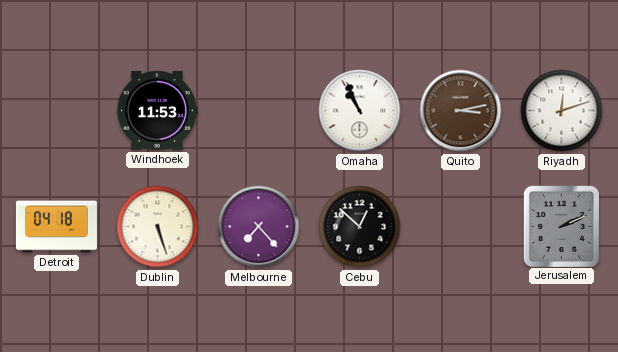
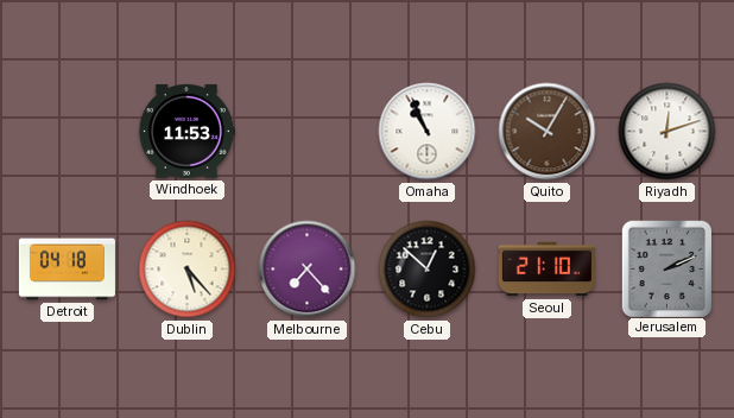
Quito: 3:13 -> 10:05
Dublin: 5:27 -> 5:23
Seoul: none -> 21:10
